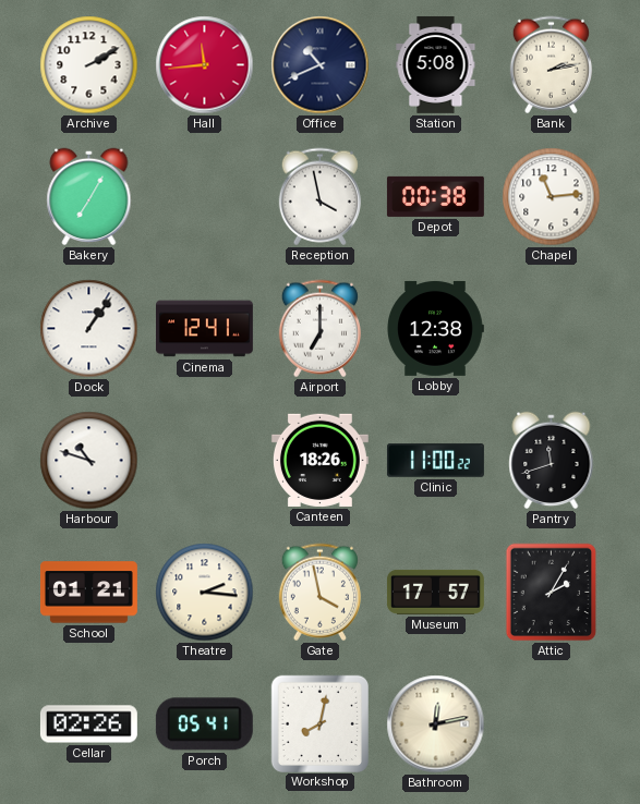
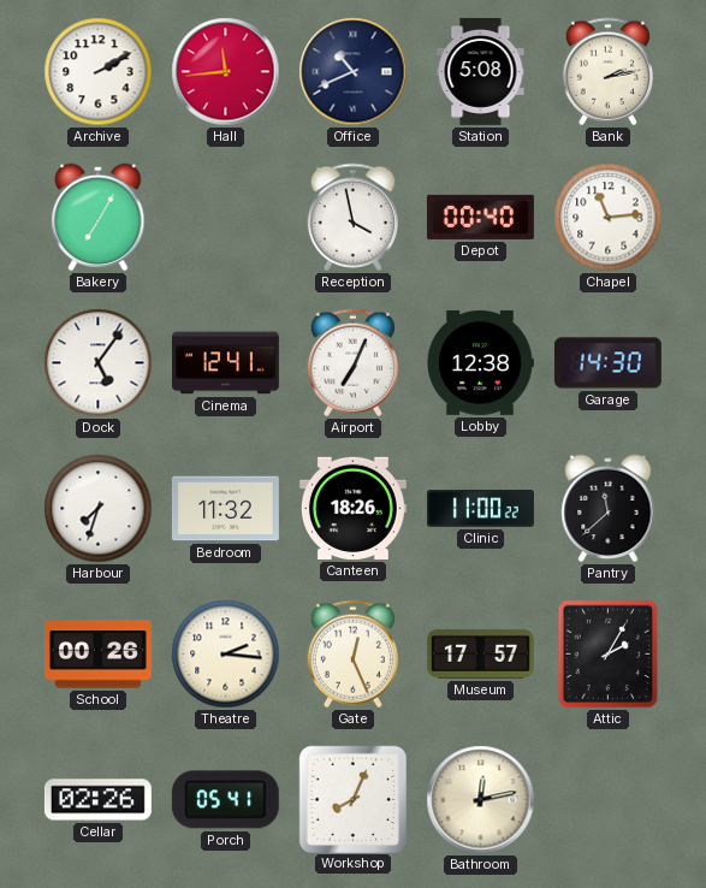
Depot: 00:38 -> 00:40
Dock: 1:06 -> 5:06
Airport: 7:00 -> 7:04
Garage: none -> 14:30
Harbour: 10:48 -> 7:33
Bedroom: none -> 11:32
Pantry: 11:42 -> 11:38
School: 01:21 -> 00:26
Gate: 3:58 -> 12:26
Workshop: 8:02 -> 8:04
